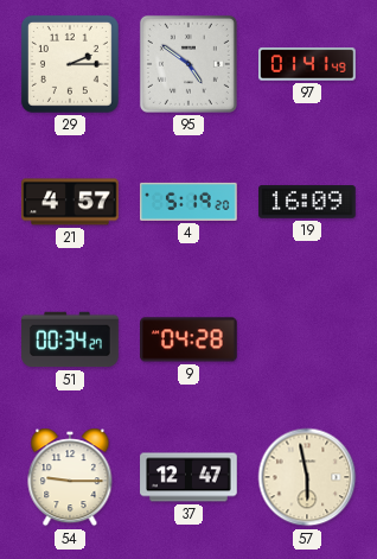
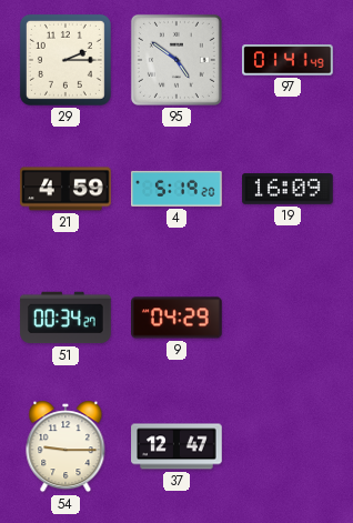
21: 4:57 -> 4:59
9: 04:28 -> 04:29
57: 5:58 -> none
